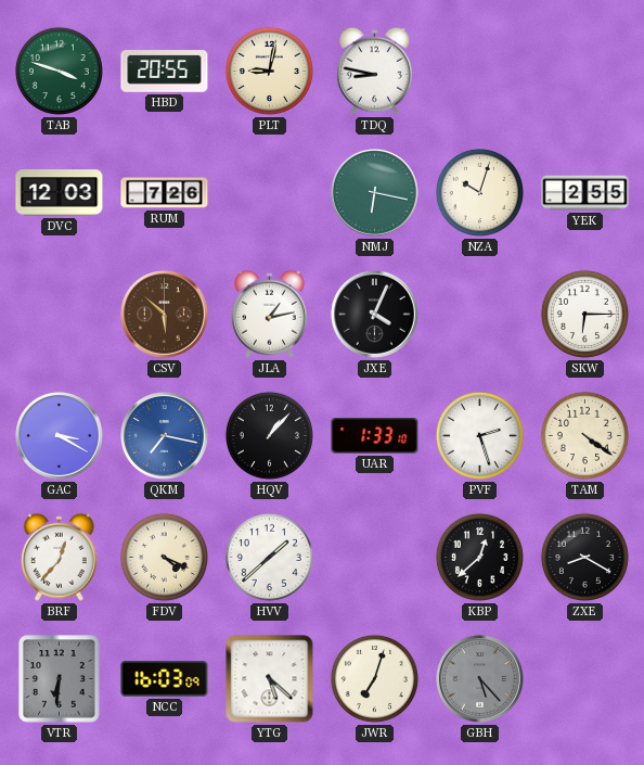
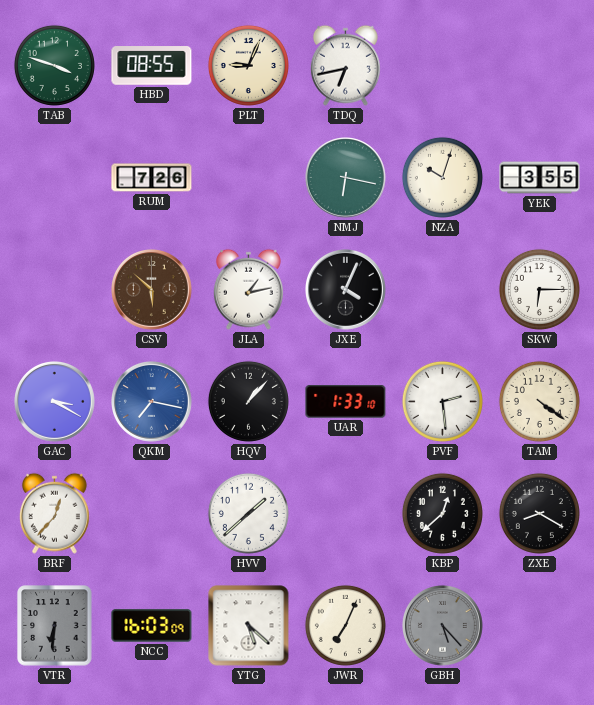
HBD: 20:55 -> 08:55
PLT: 9:02 -> 9:04
TDQ: 8:47 -> 6:43
DVC: 12:03 -> none
YEK: 2:55 -> 3:55
PVF: 2:27 -> 2:29
FDV: 4:19 -> none
JWR: 7:03 -> 7:04
